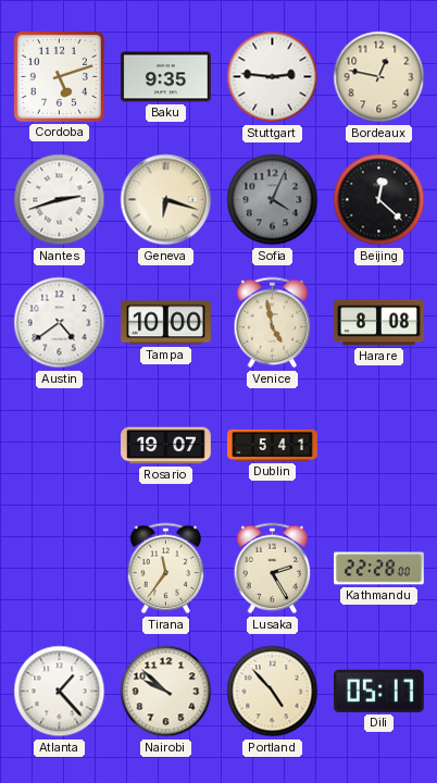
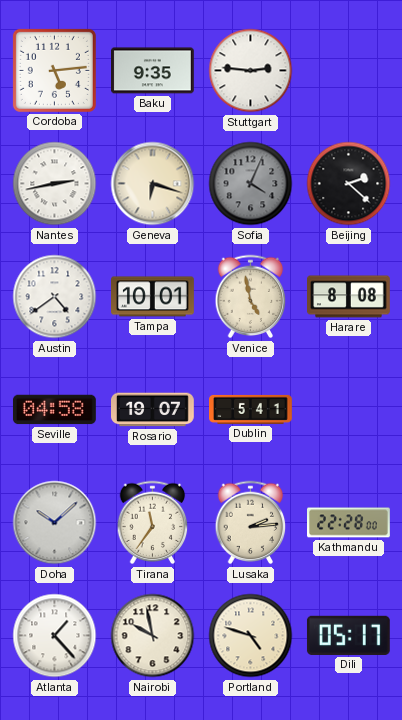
Cordoba: 5:12 -> 5:14
Bordeaux: 12:47 -> none
Nantes: 2:42 -> 2:43
Beijing: 12:22 -> 2:22
Tampa: 10:00 -> 10:01
Seville: none -> 04:58
Doha: none -> 10:08
Lusaka: 2:25 -> 2:14
Nairobi: 9:52 -> 9:58
Portland: 4:53 -> 4:48
